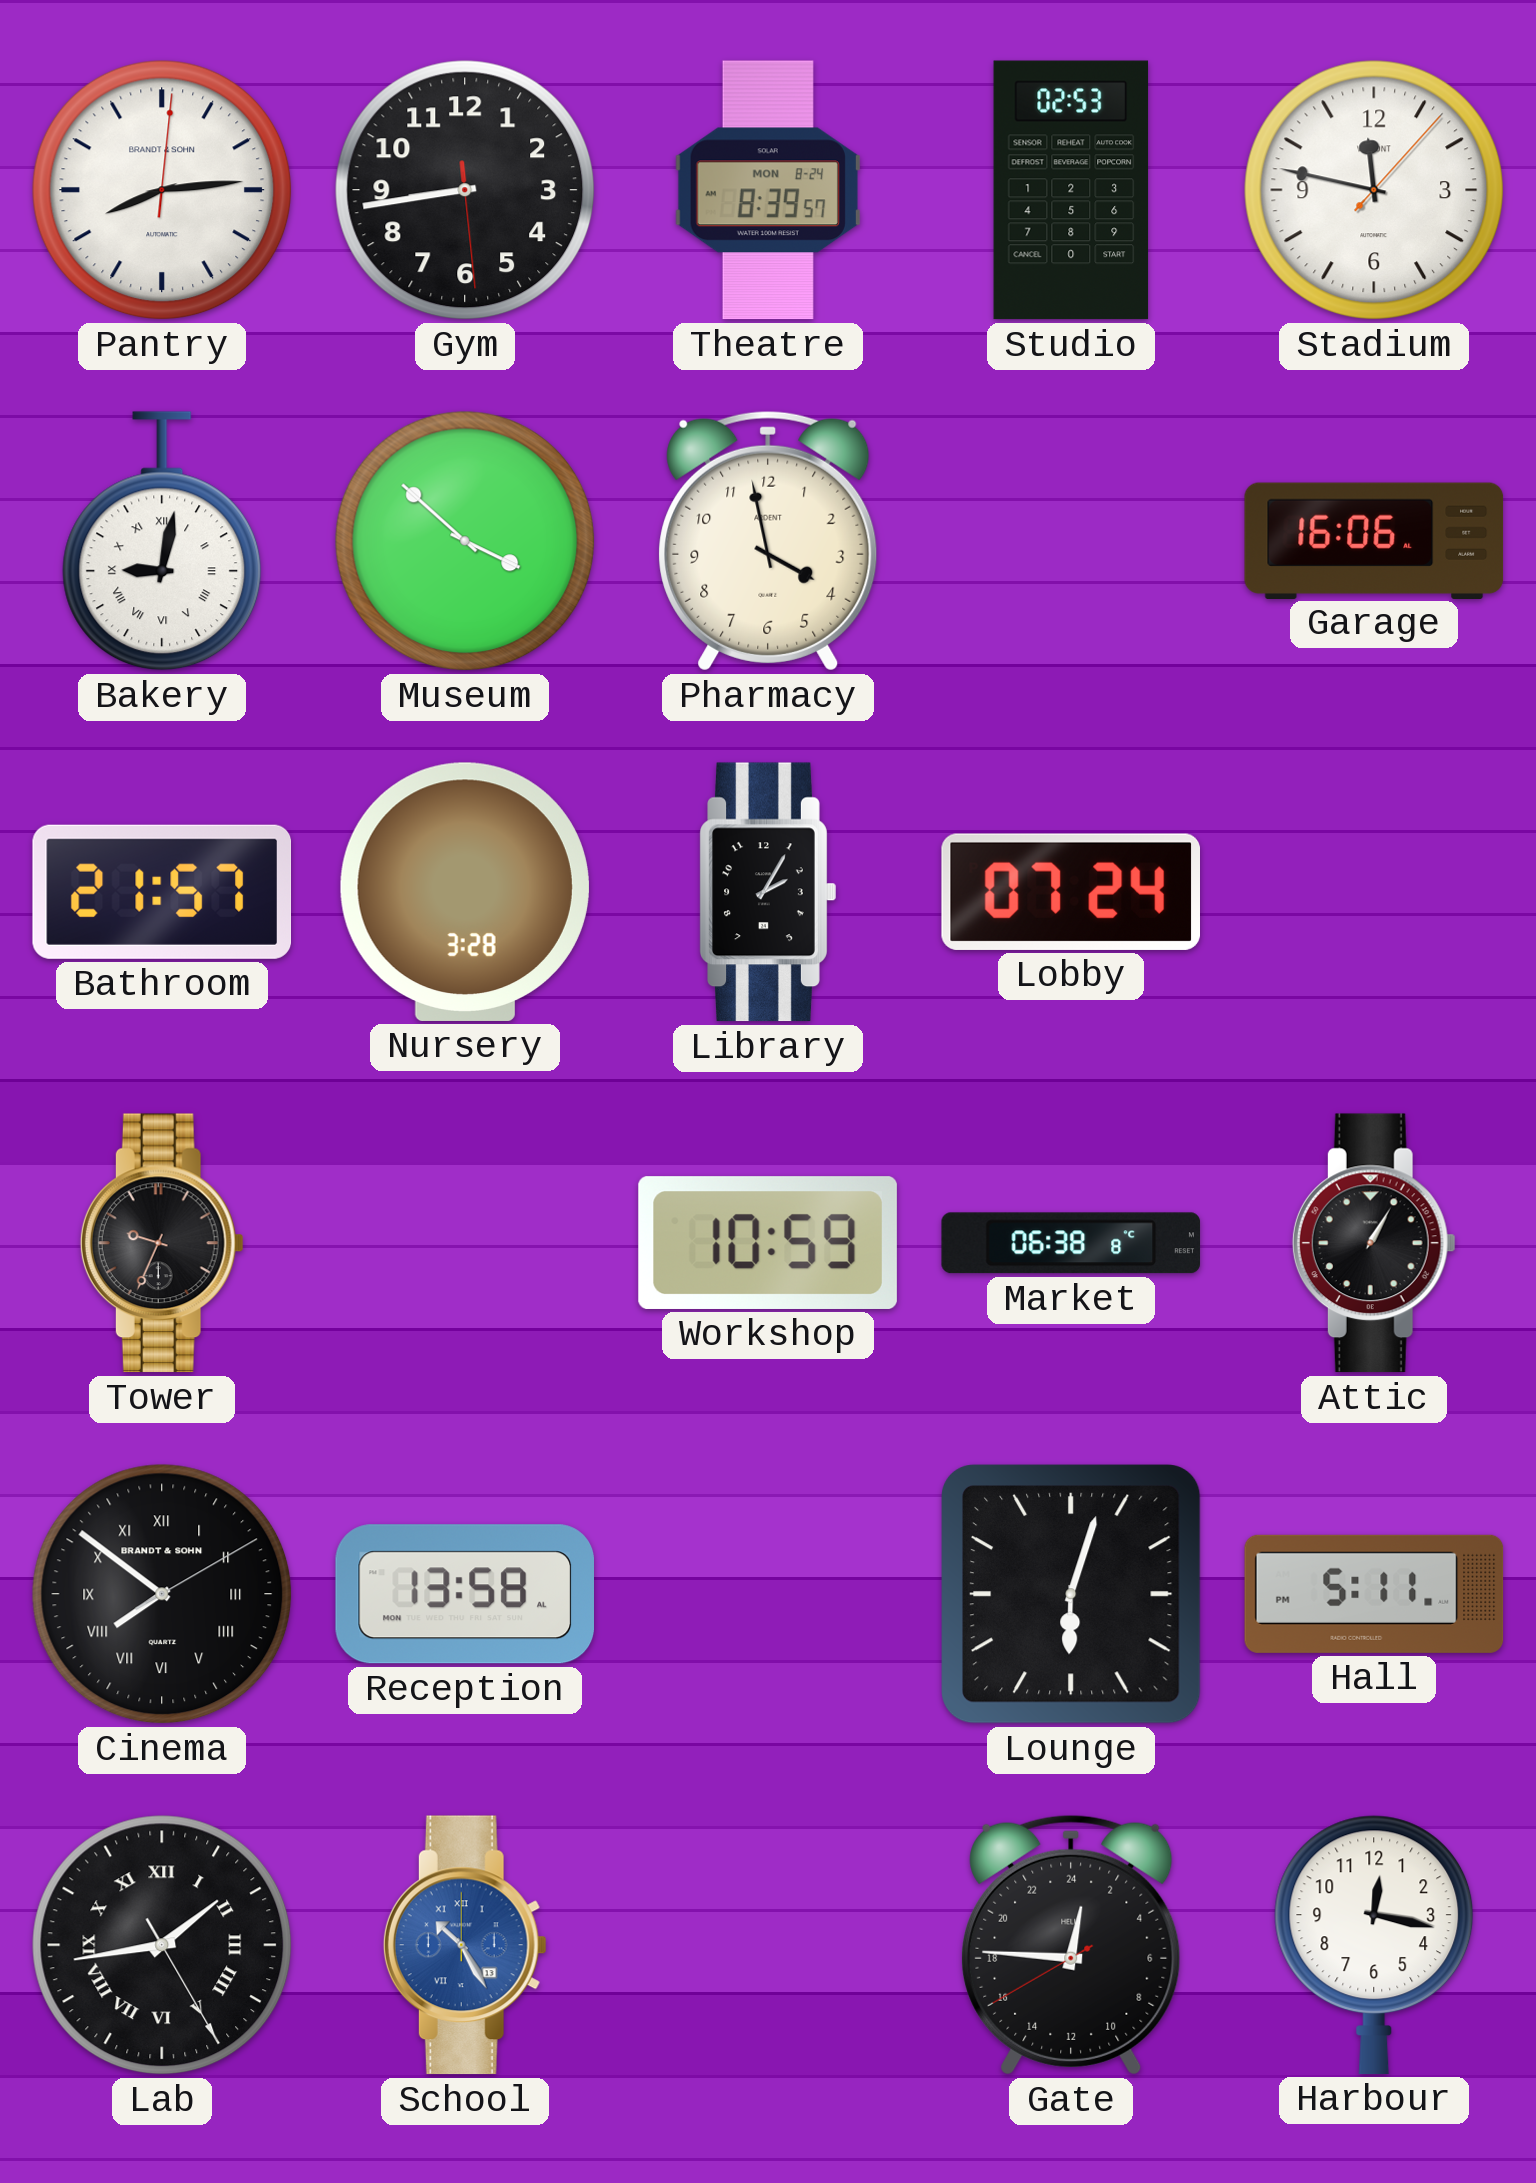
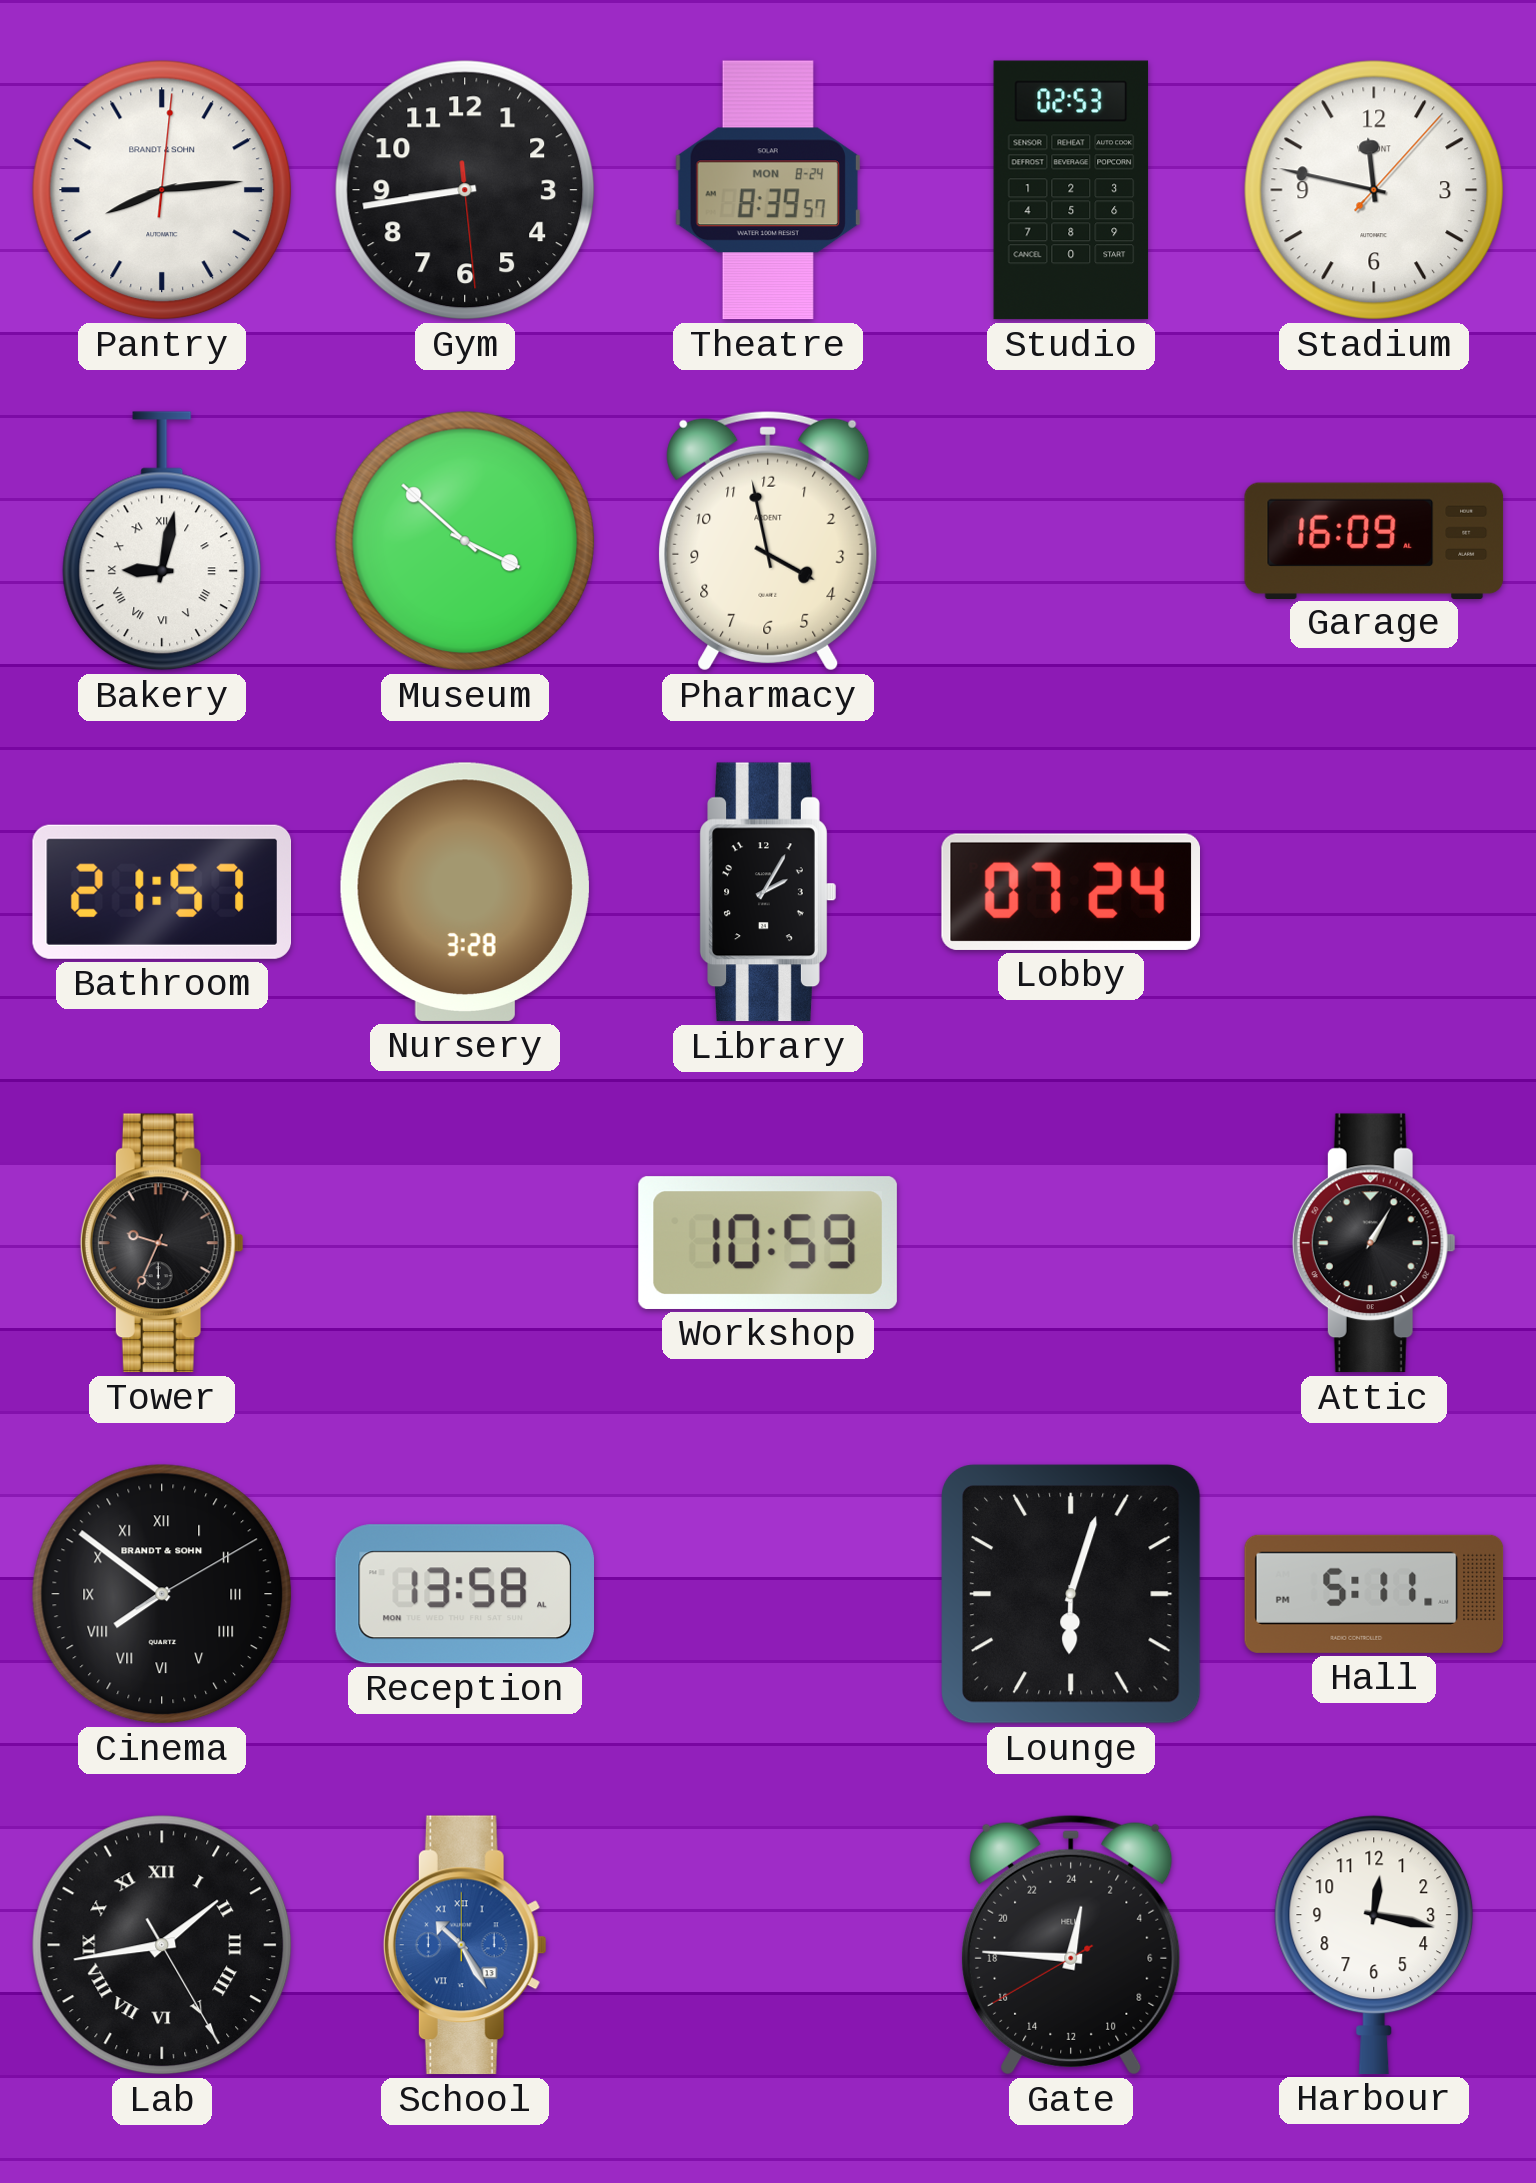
Garage: 16:06 -> 16:09
Market: 06:38 -> none
